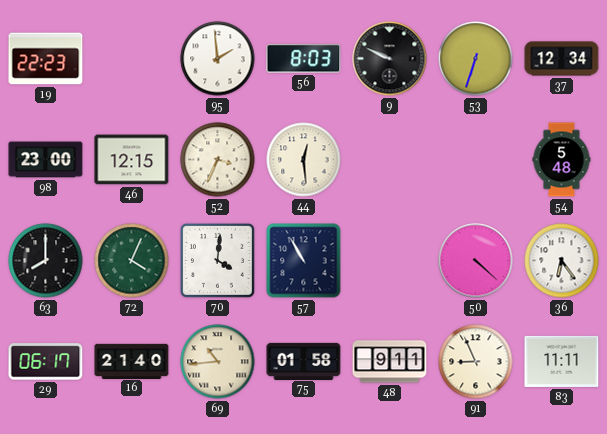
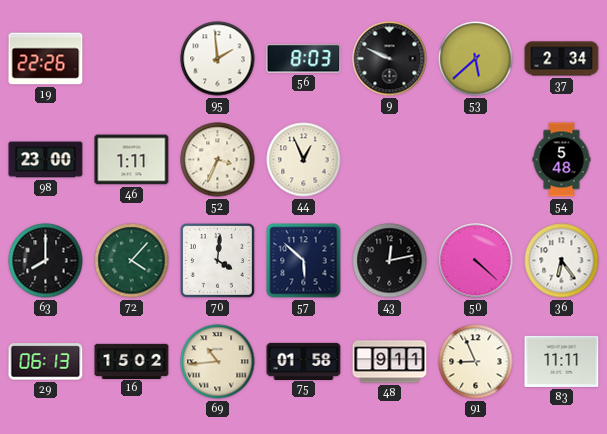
19: 22:23 -> 22:26
53: 6:33 -> 5:38
37: 12:34 -> 2:34
46: 12:15 -> 1:11
44: 12:29 -> 12:56
72: 4:04 -> 4:07
57: 10:55 -> 5:52
43: none -> 12:13
29: 06:17 -> 06:13
16: 21:40 -> 15:02
